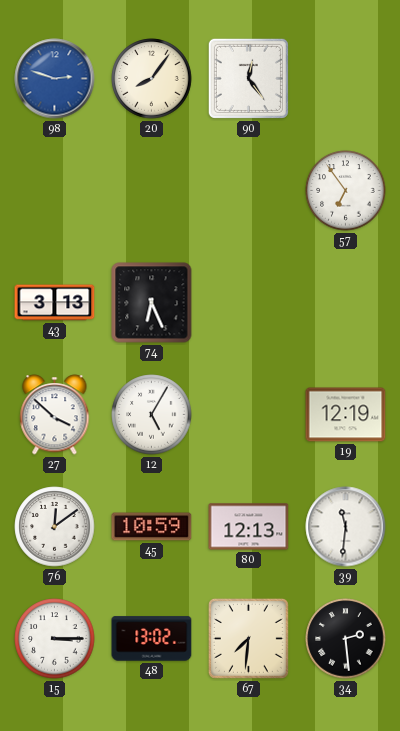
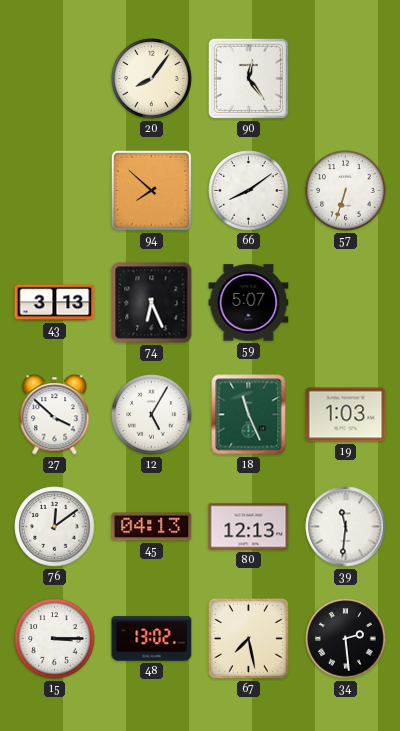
98: 2:48 -> none
94: none -> 7:52
66: none -> 8:09
57: 6:54 -> 6:33
59: none -> 5:07
18: none -> 11:26
19: 12:19 -> 1:03
45: 10:59 -> 04:13
67: 7:31 -> 7:28
